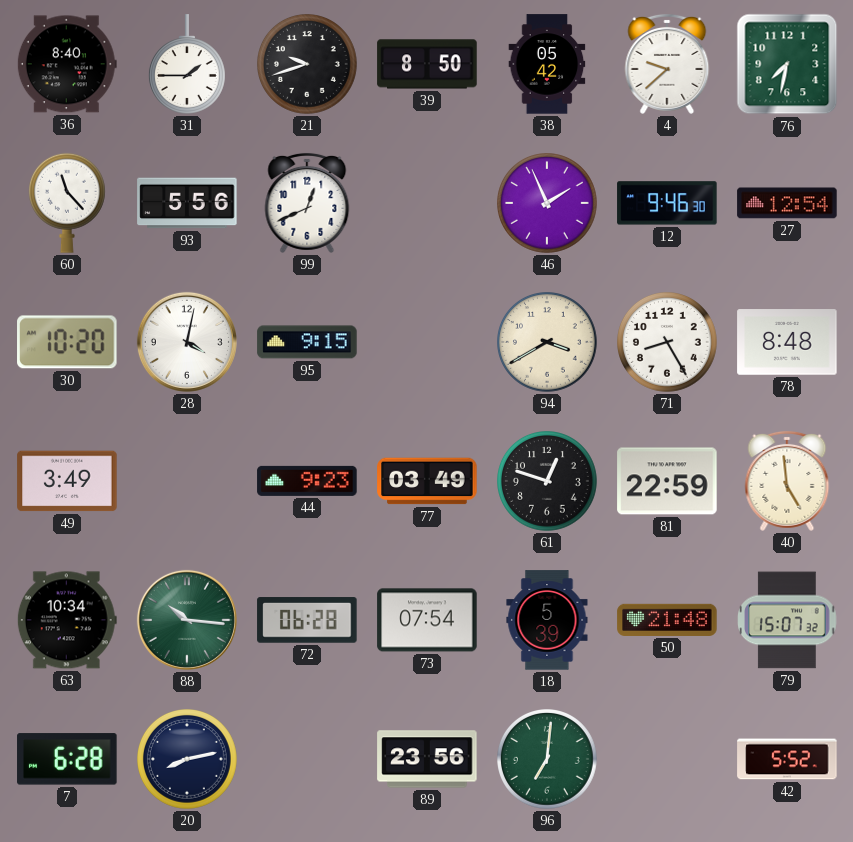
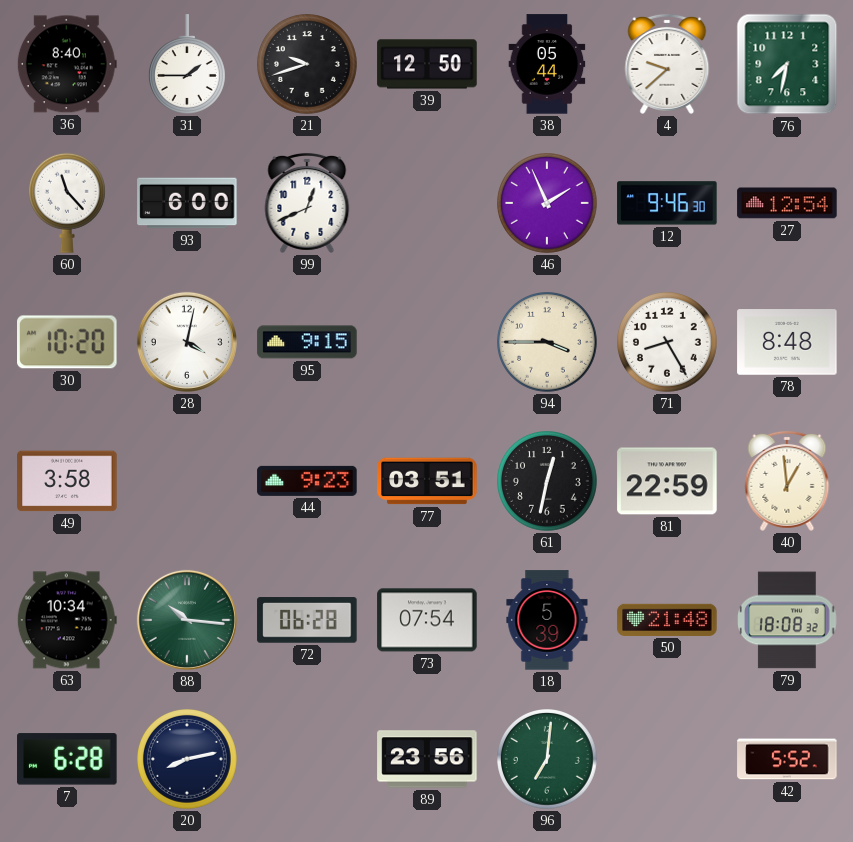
39: 8:50 -> 12:50
38: 05:42 -> 05:44
93: 5:56 -> 6:00
94: 3:40 -> 3:45
49: 3:49 -> 3:58
77: 03:49 -> 03:51
61: 12:48 -> 12:32
40: 4:59 -> 12:59
79: 15:07 -> 18:08
